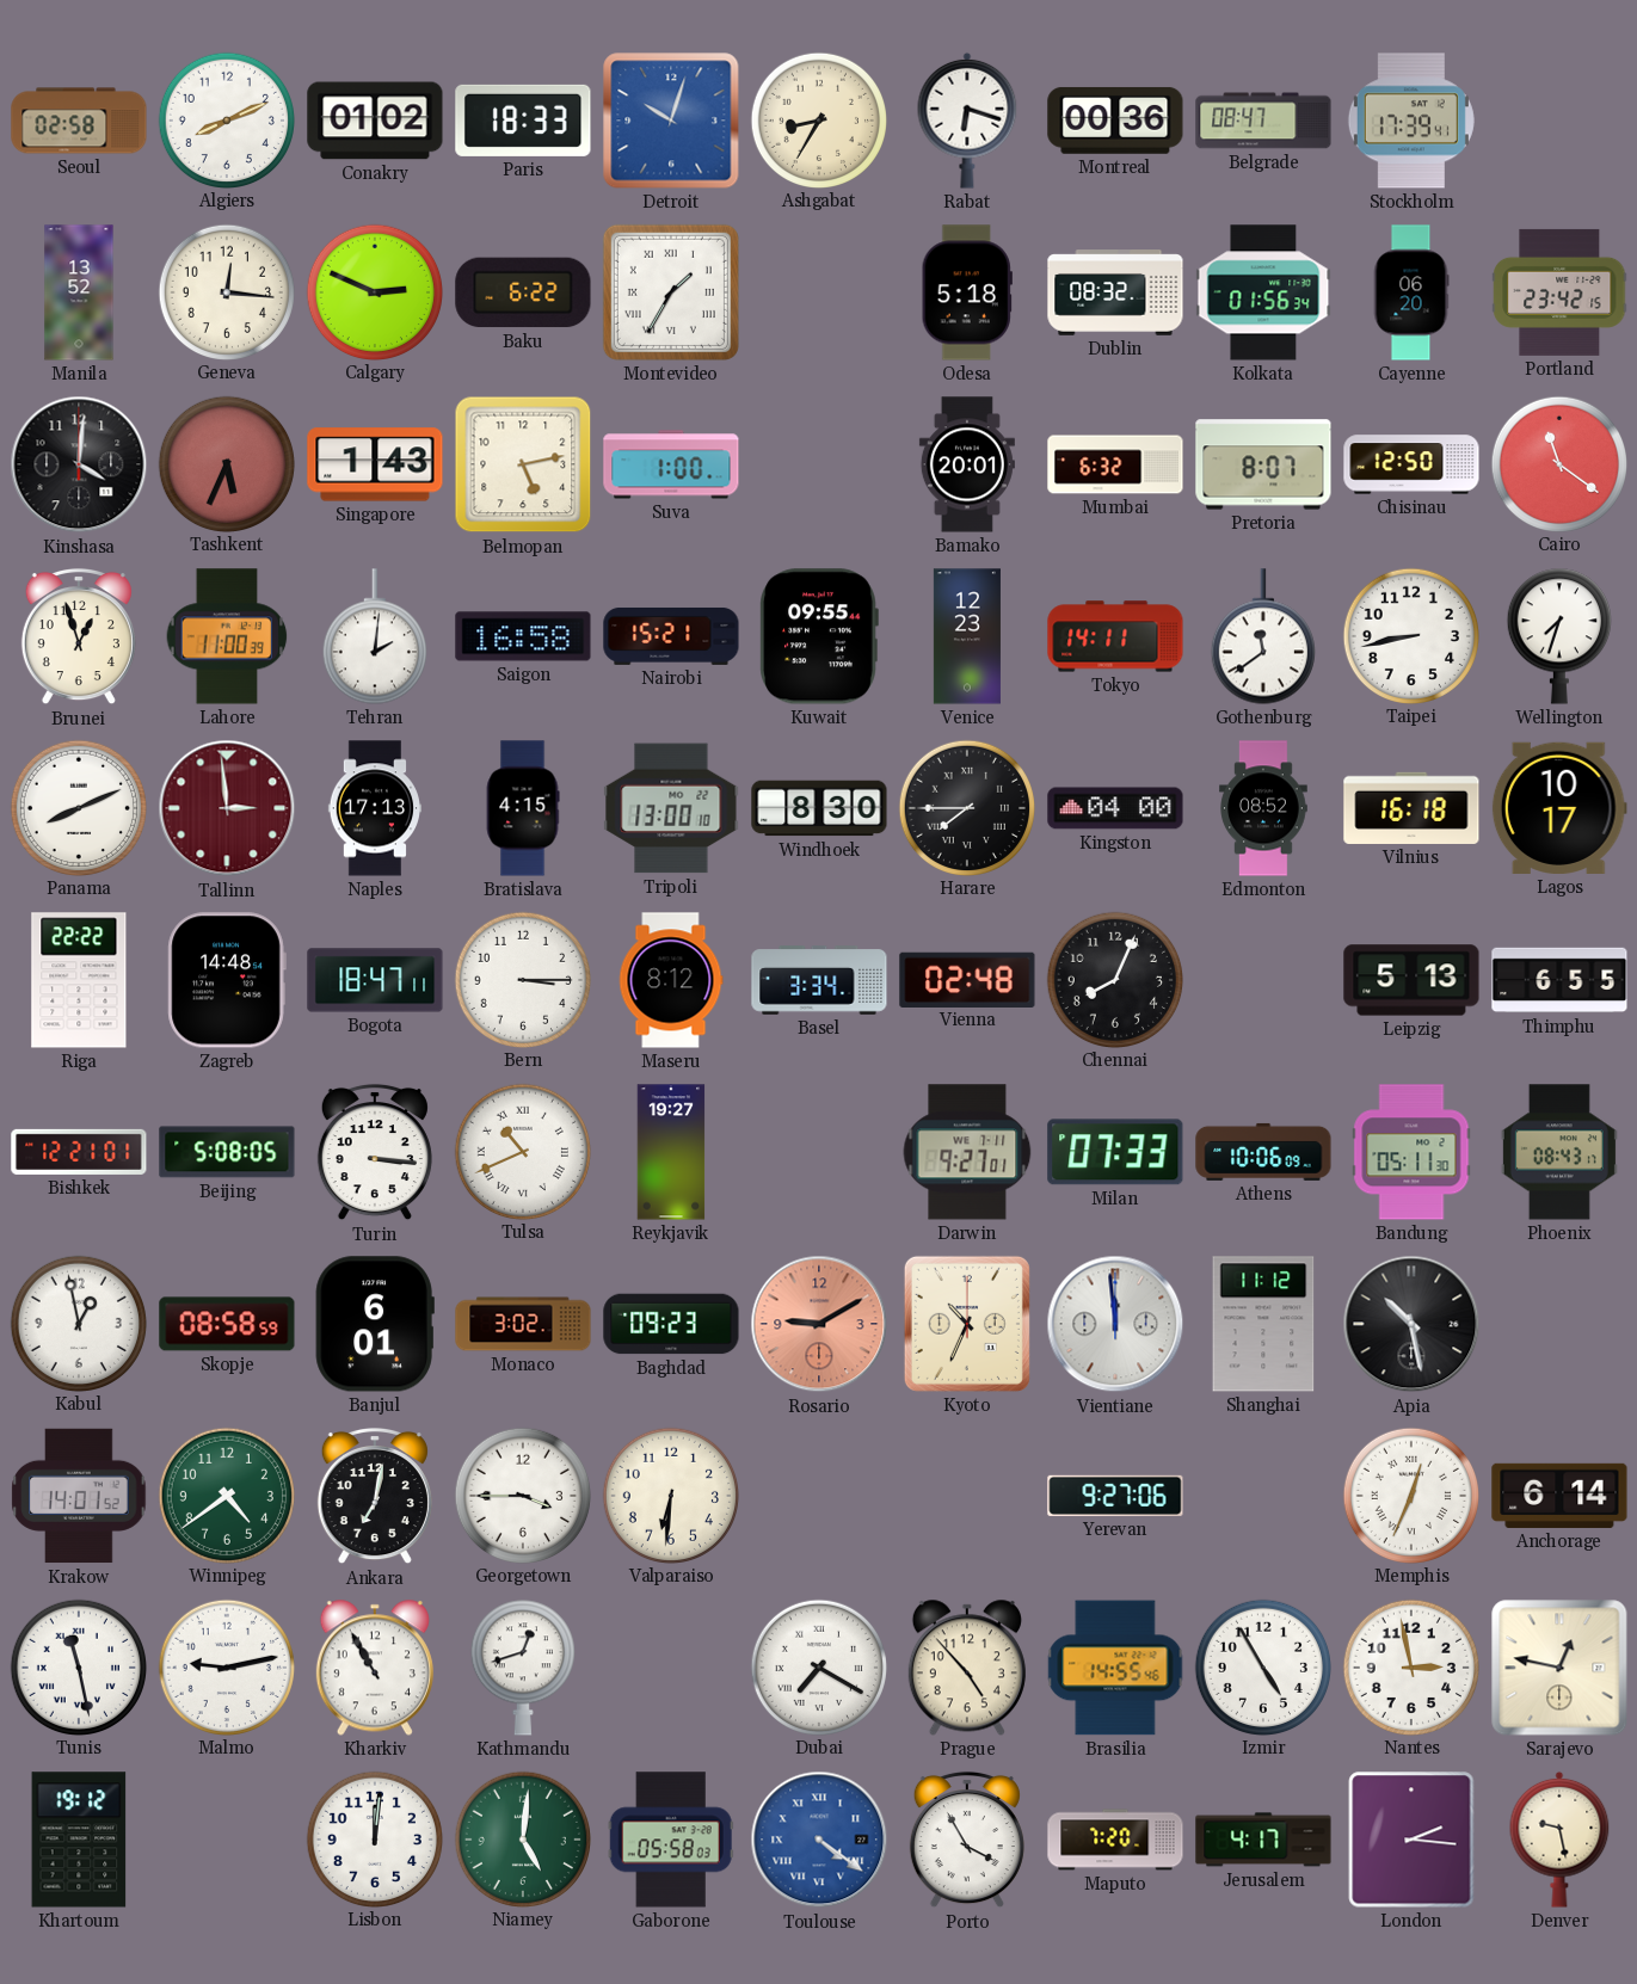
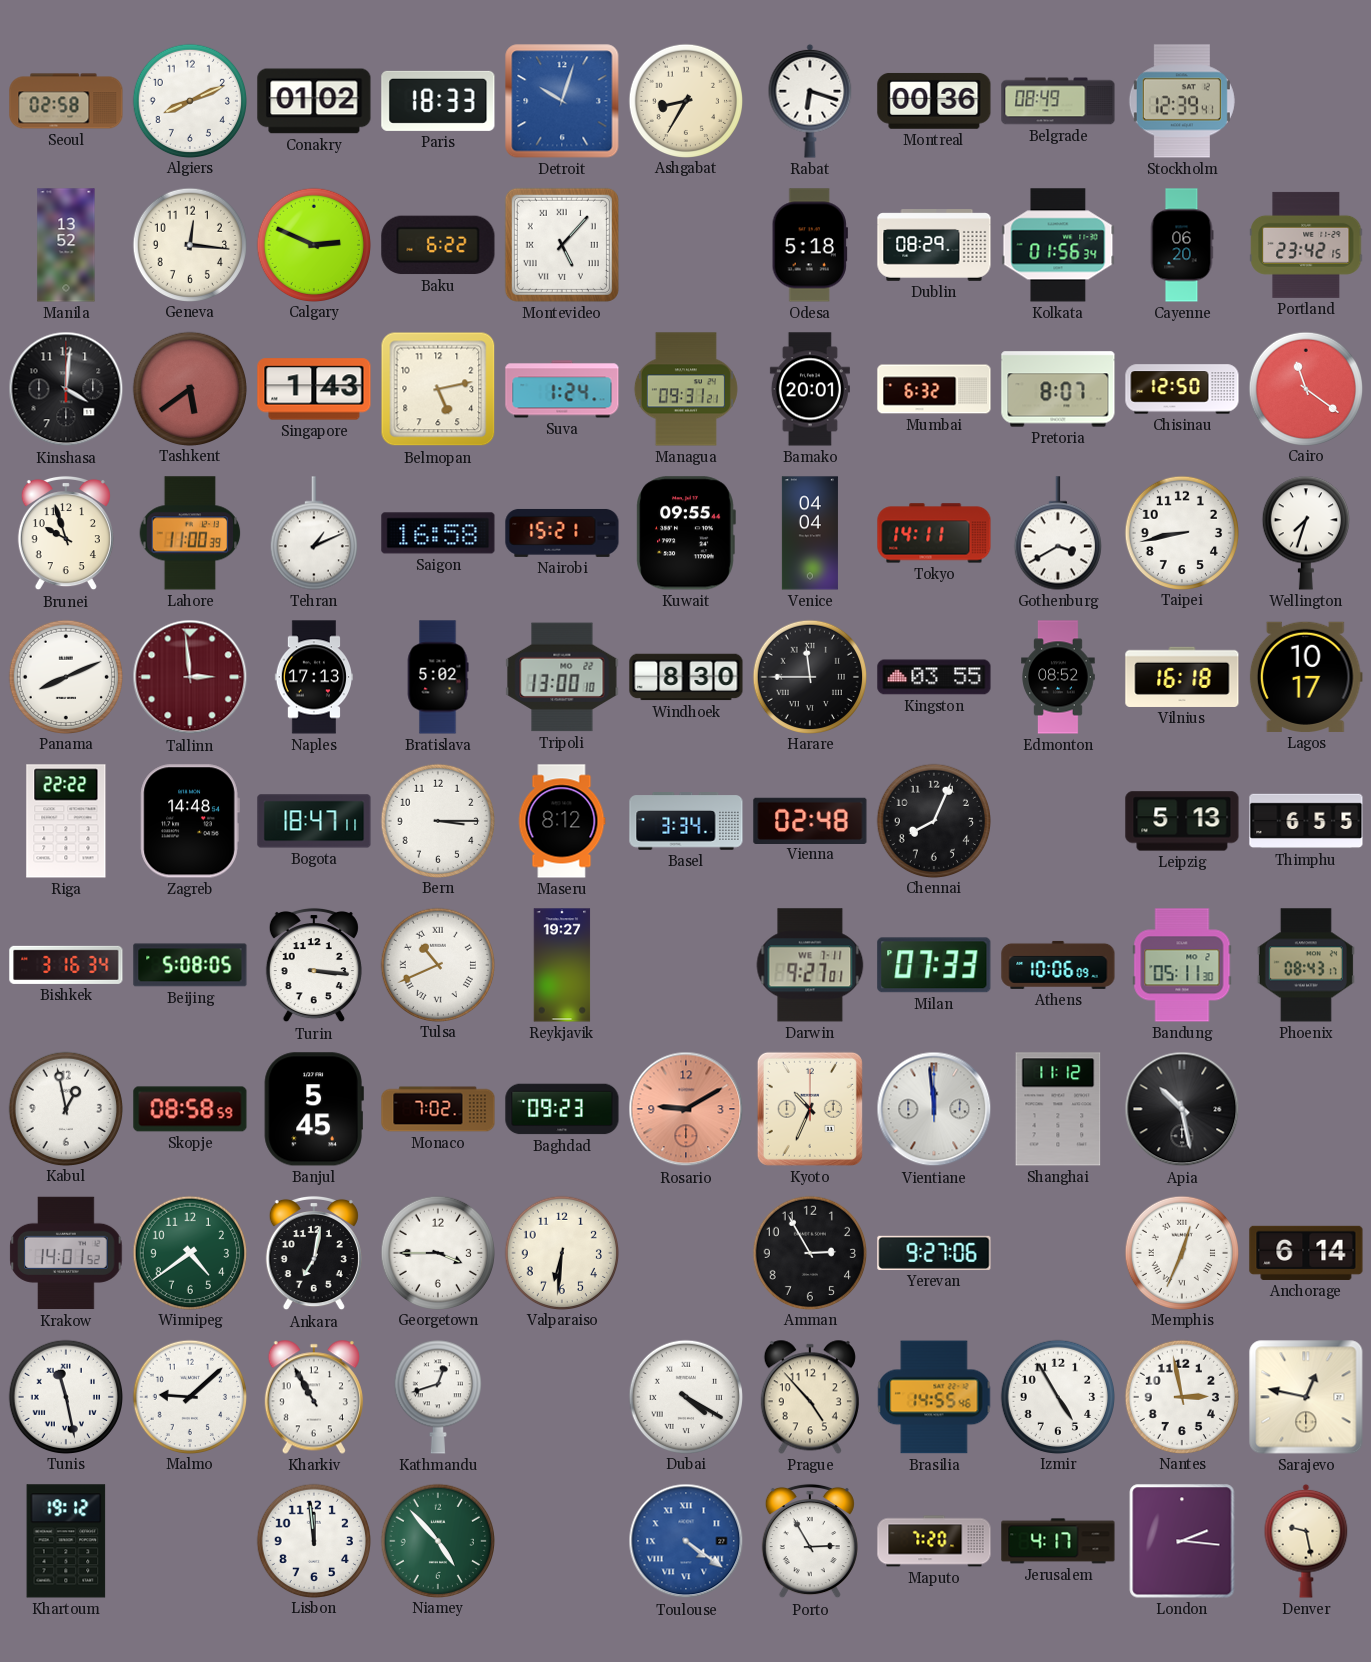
Belgrade: 08:47 -> 08:49
Stockholm: 17:39 -> 12:39
Montevideo: 1:35 -> 5:07
Dublin: 08:32 -> 08:29
Tashkent: 5:34 -> 5:39
Suva: 1:00 -> 1:24
Managua: none -> 09:31
Brunei: 12:57 -> 9:57
Tehran: 2:01 -> 1:11
Venice: 12:23 -> 04:04
Gothenburg: 11:39 -> 3:40
Bratislava: 4:15 -> 5:02
Harare: 7:45 -> 11:45
Kingston: 04:00 -> 03:55
Bishkek: 12:21 -> 3:16
Banjul: 6:01 -> 5:45
Monaco: 3:02 -> 7:02
Amman: none -> 2:55
Malmo: 9:13 -> 9:08
Dubai: 7:20 -> 4:20
Lisbon: 12:01 -> 11:59
Niamey: 5:01 -> 4:53
Gaborone: 05:58 -> none
Porto: 3:55 -> 2:55
